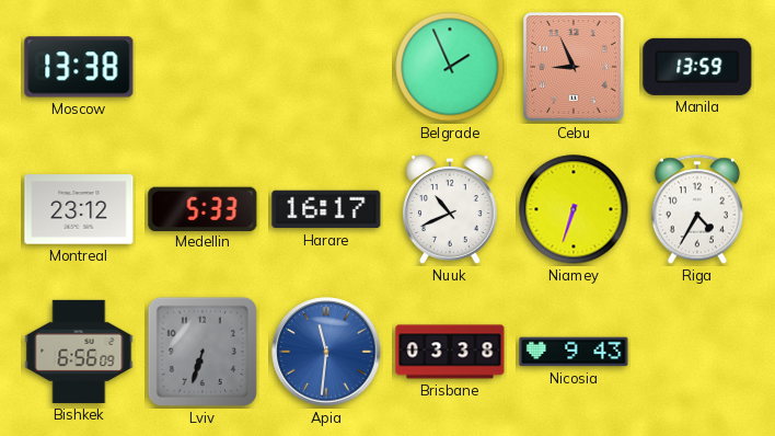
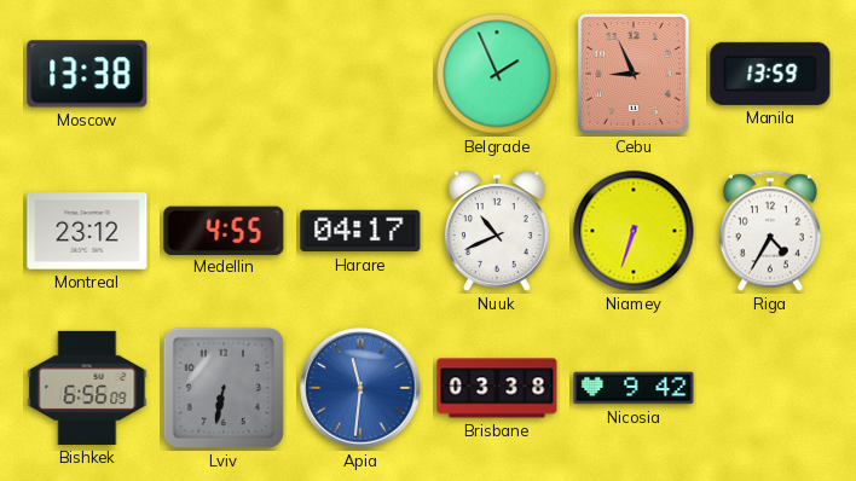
Medellin: 5:33 -> 4:55
Harare: 16:17 -> 04:17
Lviv: 6:33 -> 6:32
Nicosia: 9:43 -> 9:42
